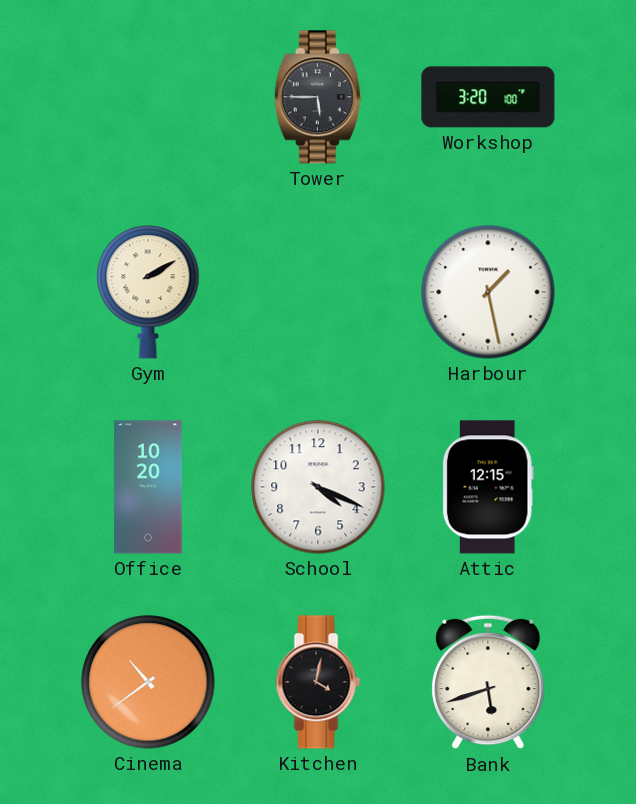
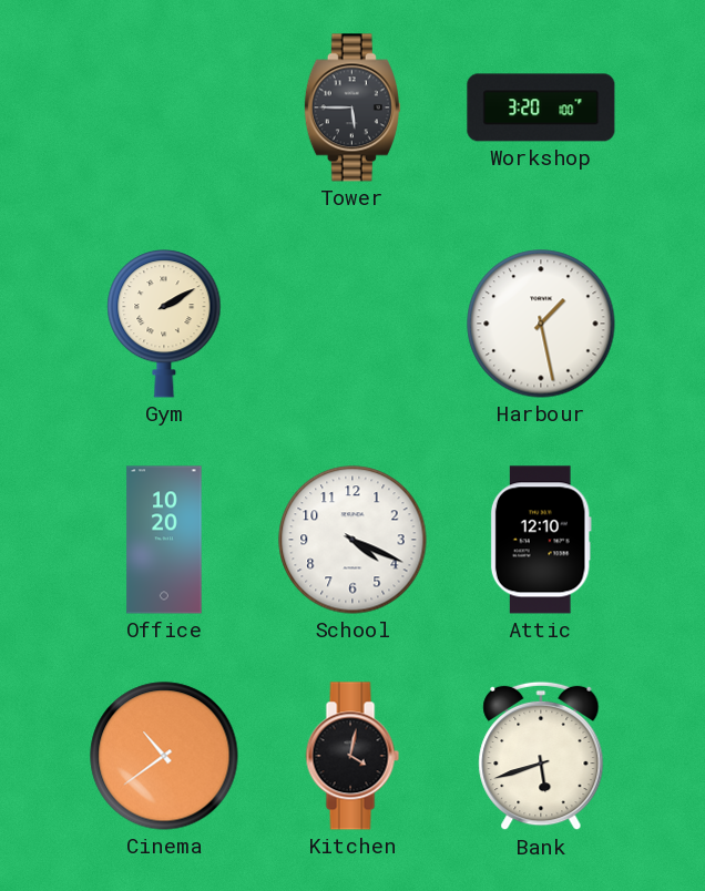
Attic: 12:15 -> 12:10
